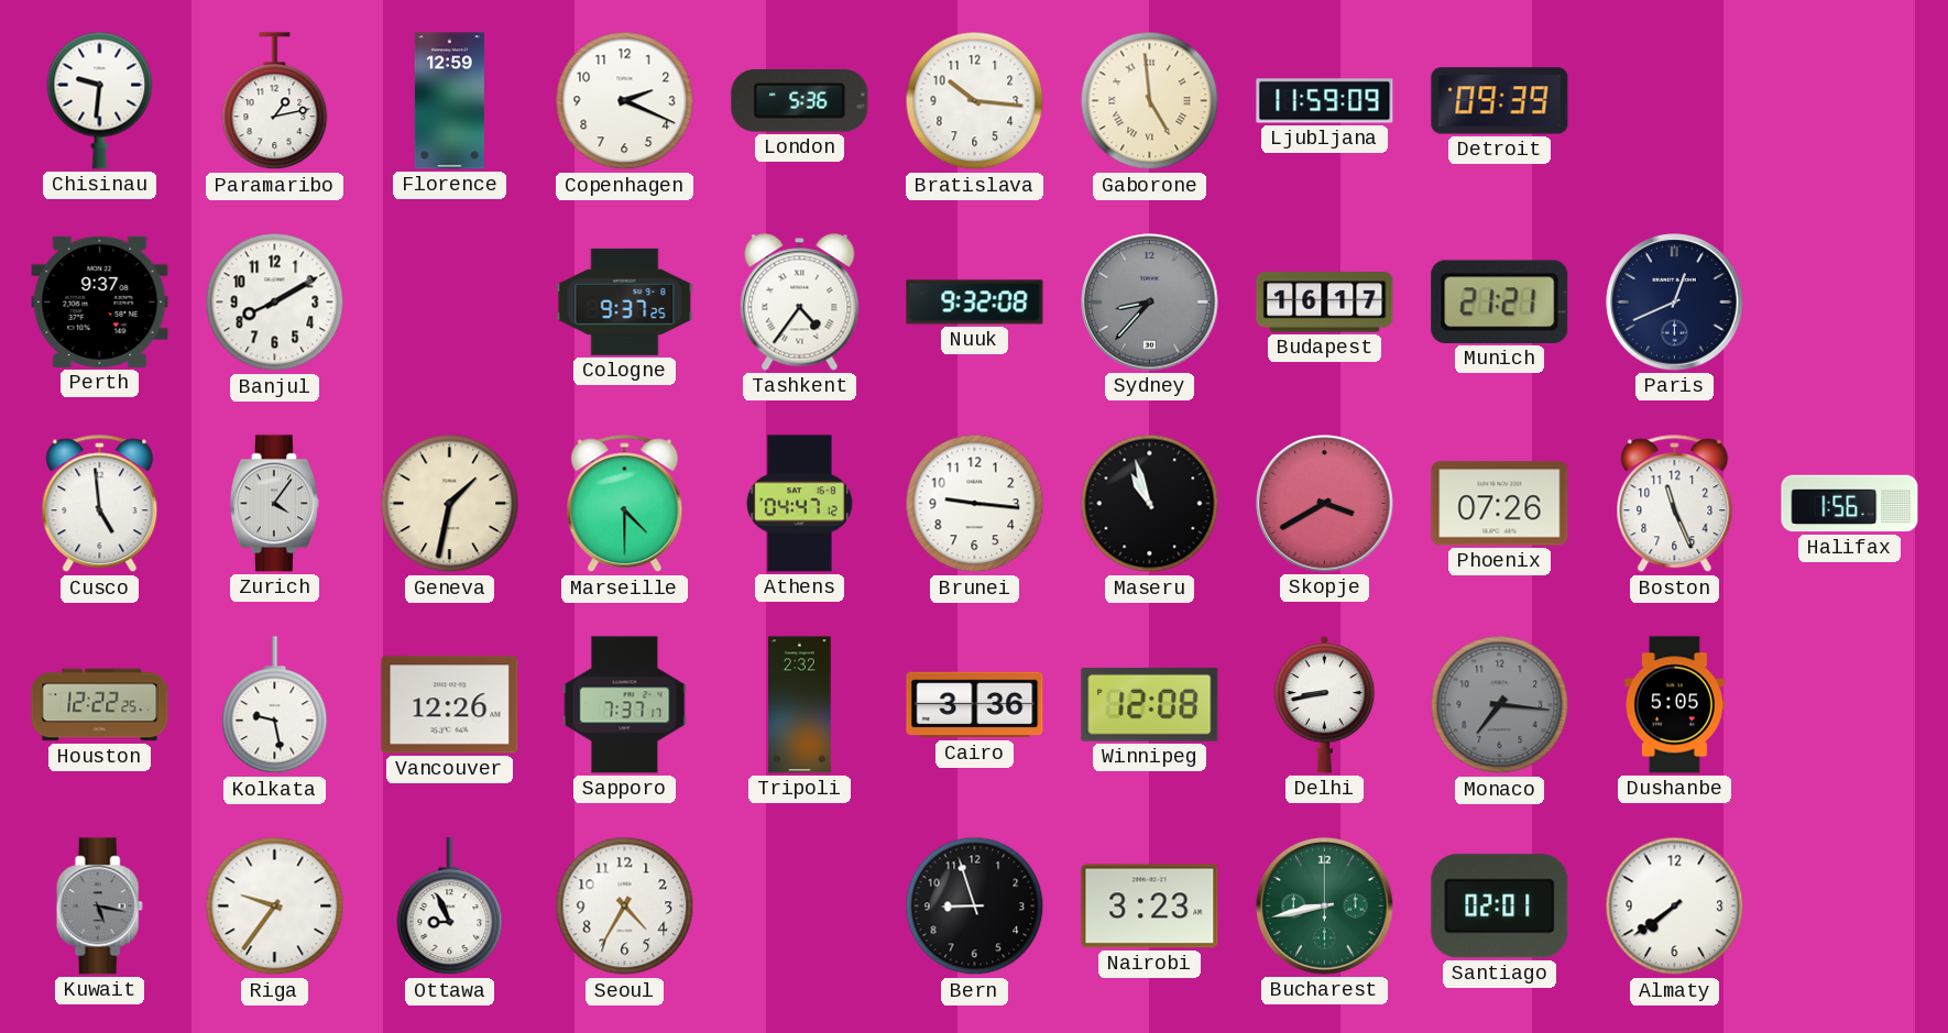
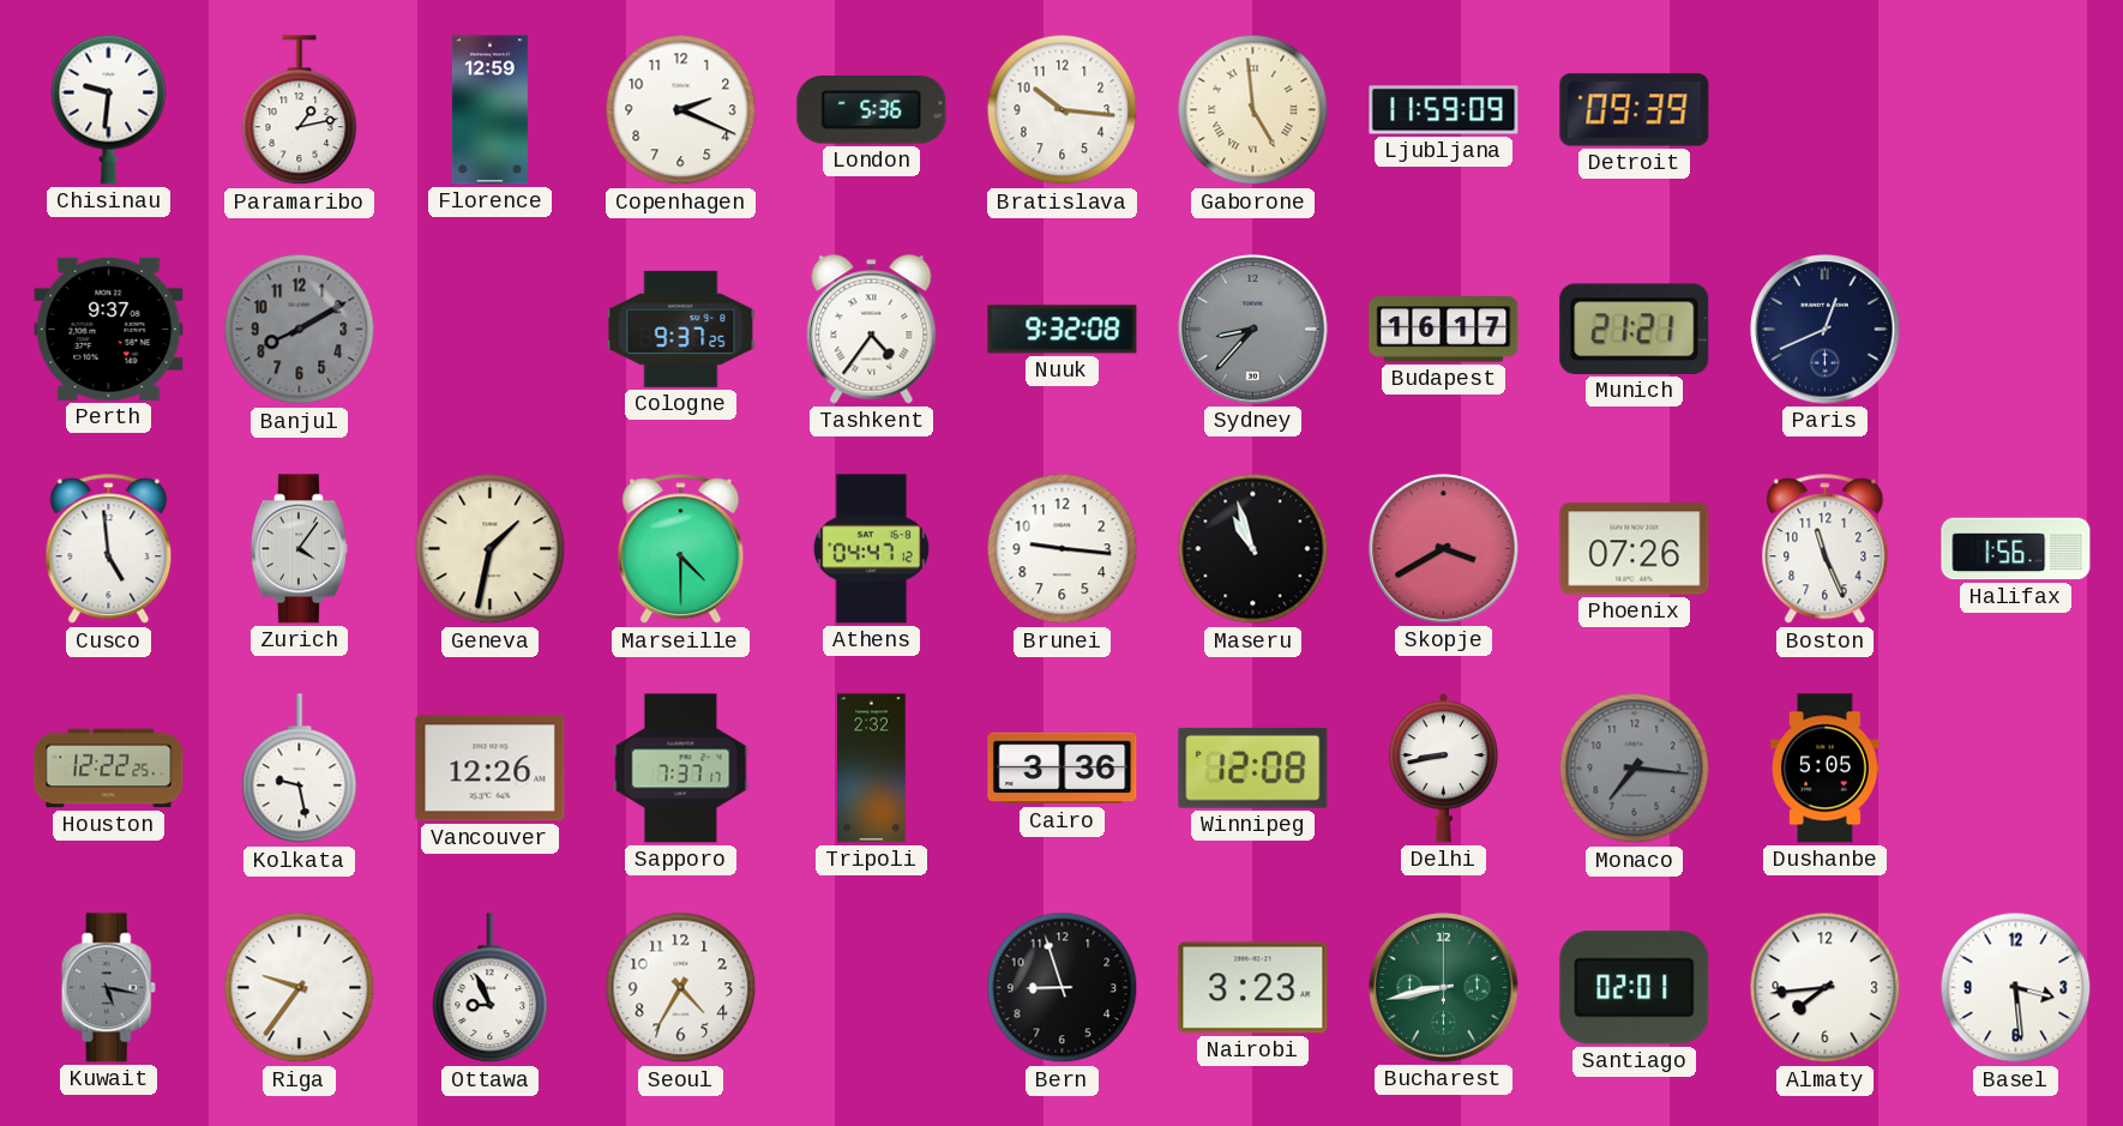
Banjul dial: white -> grey
Almaty: 7:39 -> 7:44
Basel: none -> 3:29
